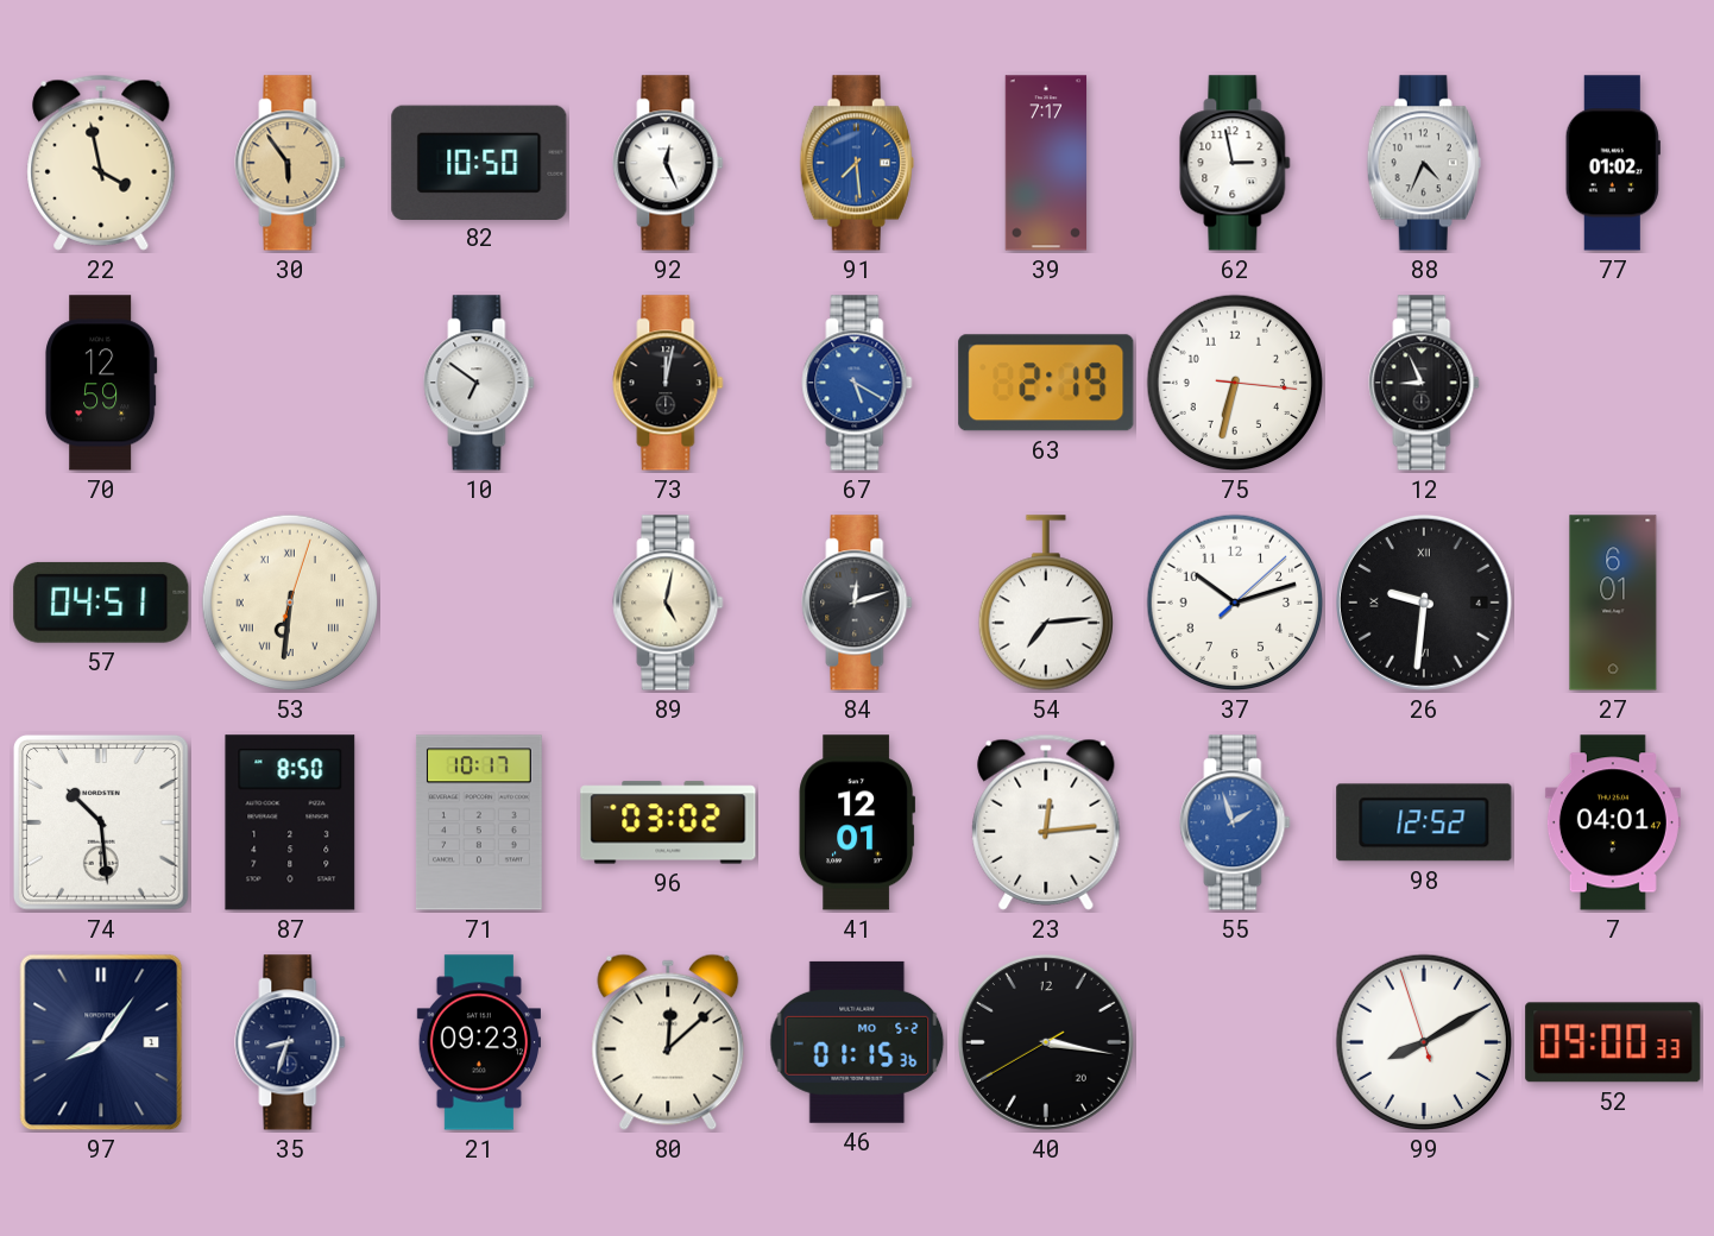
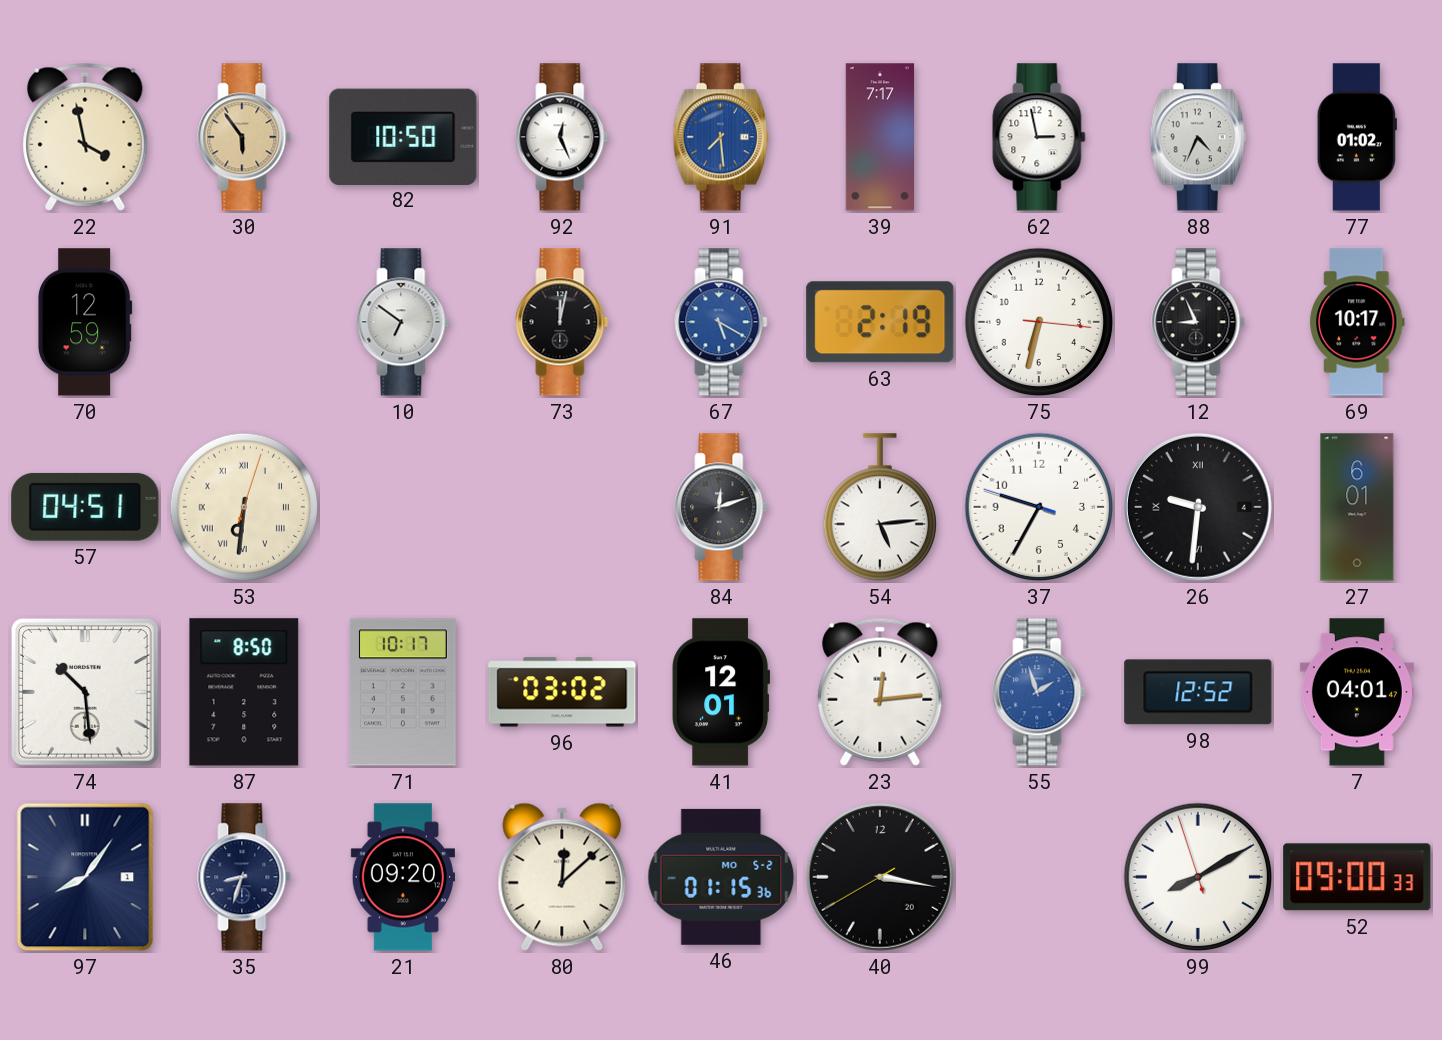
69: none -> 10:17
89: 5:02 -> none
54: 7:14 -> 5:14
37: 10:12 -> 9:34
21: 09:23 -> 09:20
